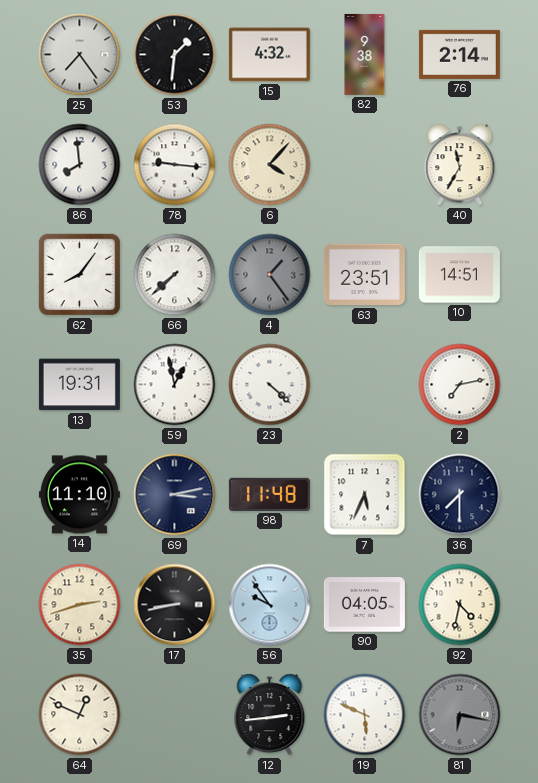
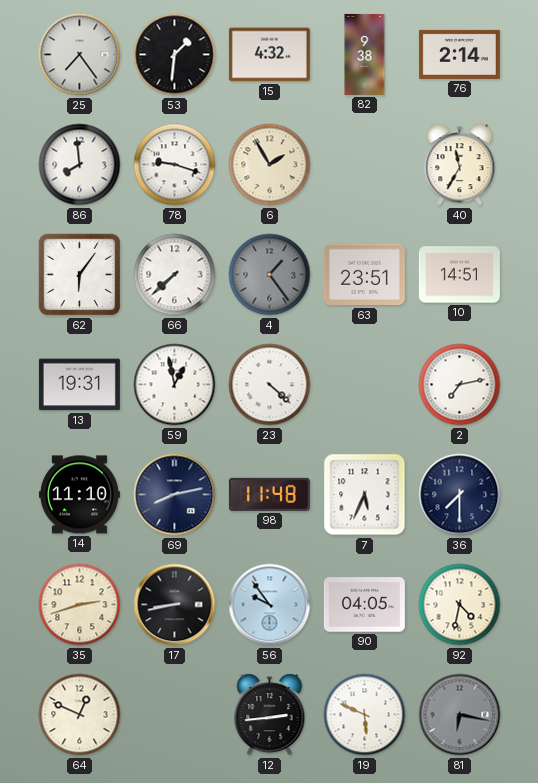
78: 9:16 -> 9:18
6: 4:07 -> 1:55
62: 8:06 -> 6:06
69: 3:13 -> 8:13
